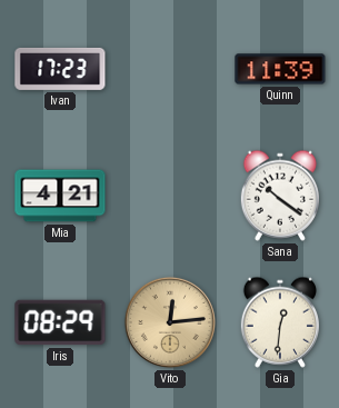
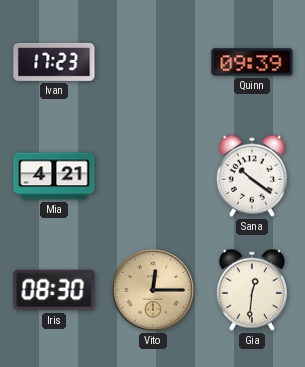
Quinn: 11:39 -> 09:39
Iris: 08:29 -> 08:30
Vito: 12:14 -> 12:15
